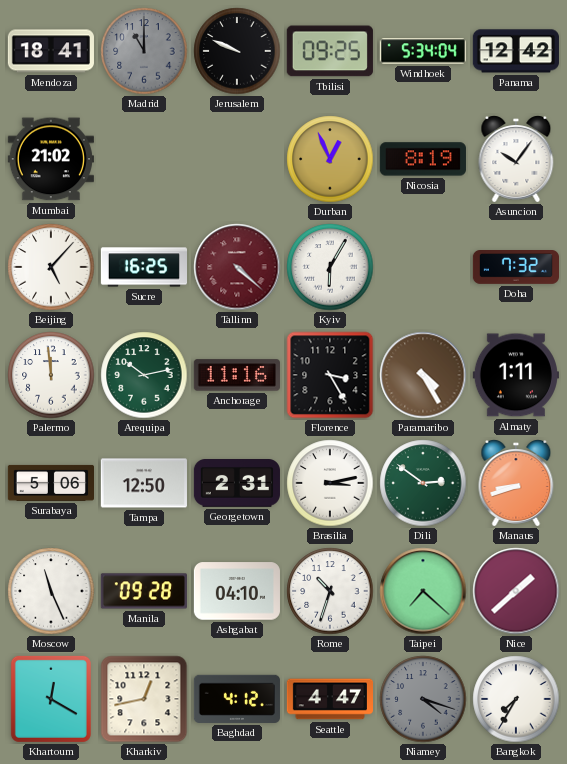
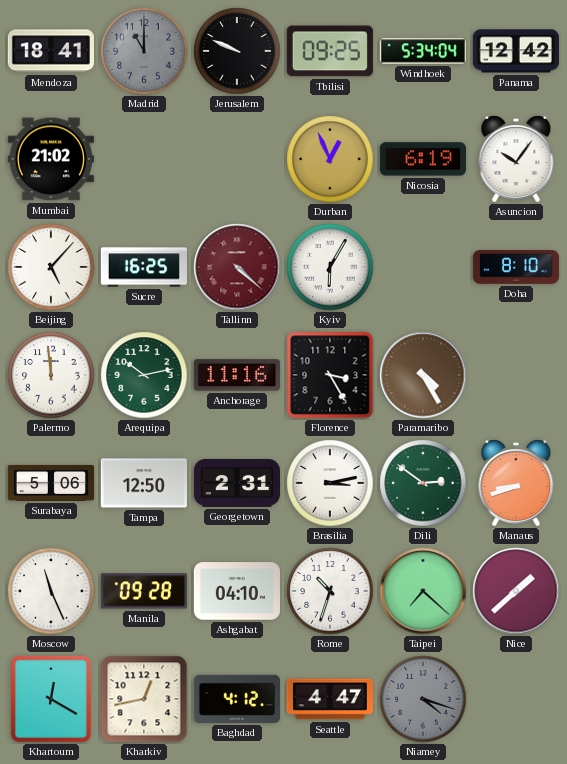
Nicosia: 8:19 -> 6:19
Doha: 7:32 -> 8:10
Almaty: 1:11 -> none
Bangkok: 7:35 -> none
